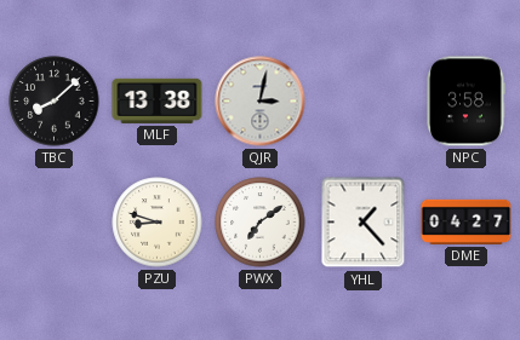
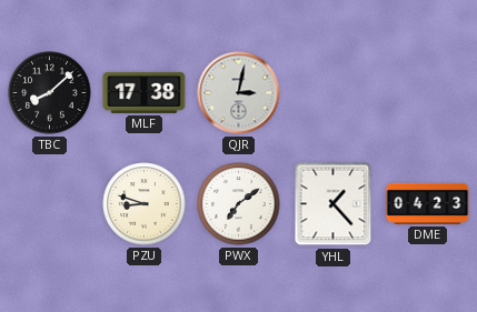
MLF: 13:38 -> 17:38
NPC: 3:58 -> none
DME: 04:27 -> 04:23
